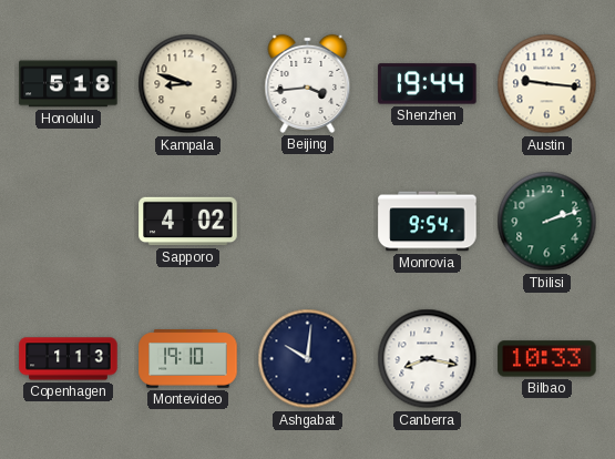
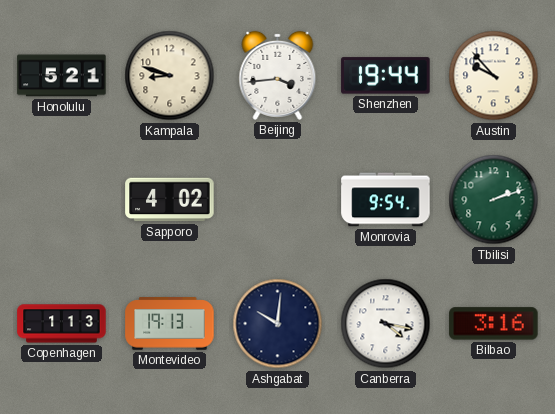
Honolulu: 5:18 -> 5:21
Austin: 9:16 -> 9:53
Montevideo: 19:10 -> 19:13
Canberra: 8:17 -> 4:17
Bilbao: 10:33 -> 3:16
